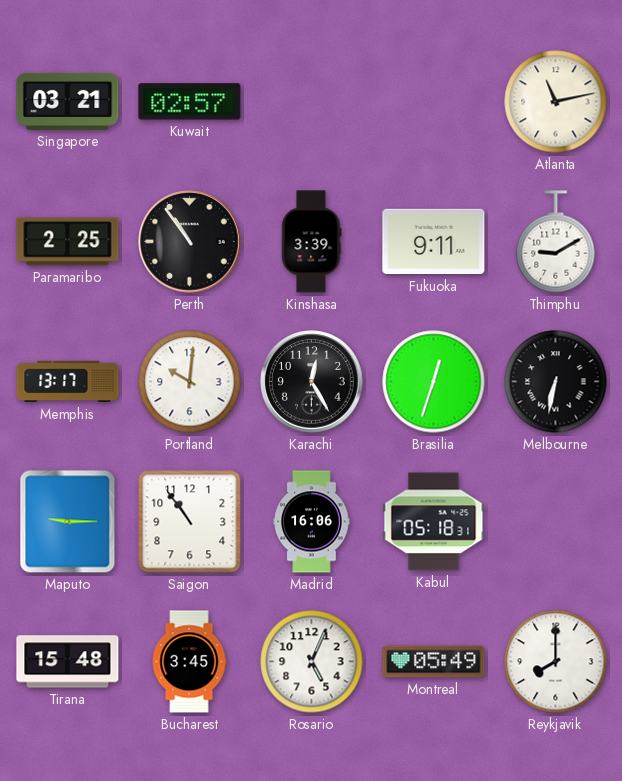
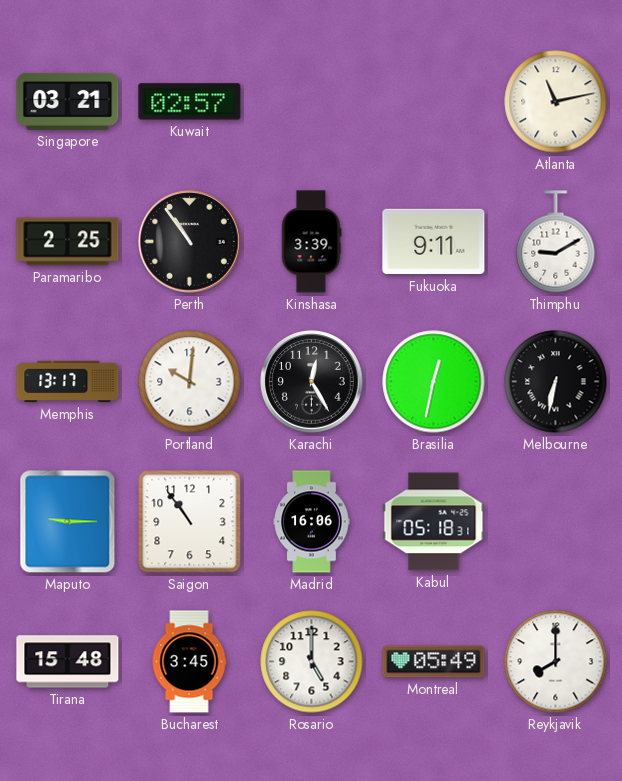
Brasilia: 12:33 -> 12:32
Rosario: 5:04 -> 5:00
